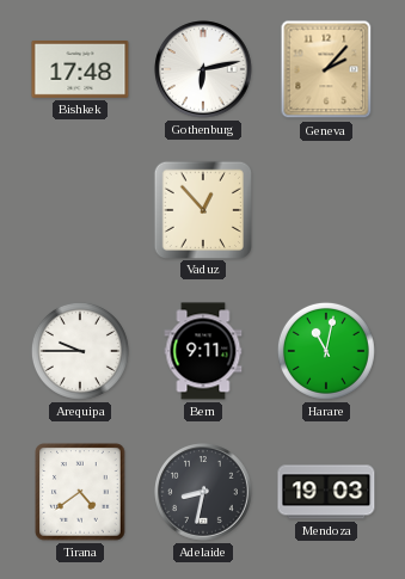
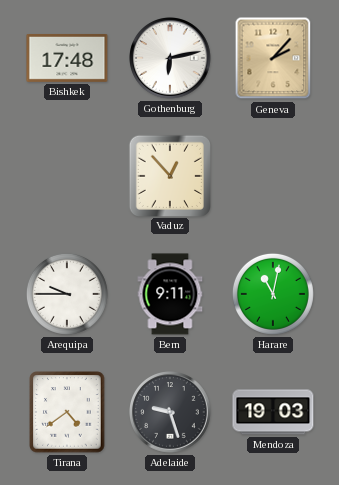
Adelaide: 8:32 -> 9:27
